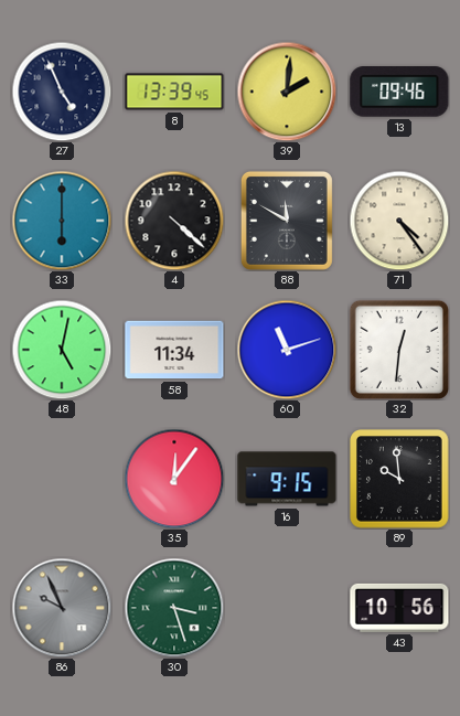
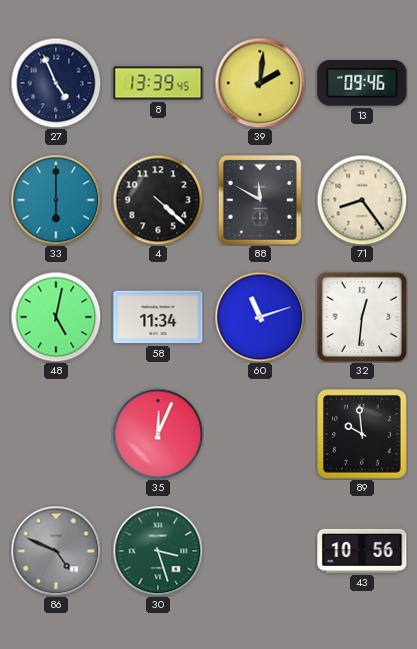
71: 4:24 -> 8:24
35: 12:06 -> 12:04
16: 9:15 -> none
86: 9:56 -> 4:49
